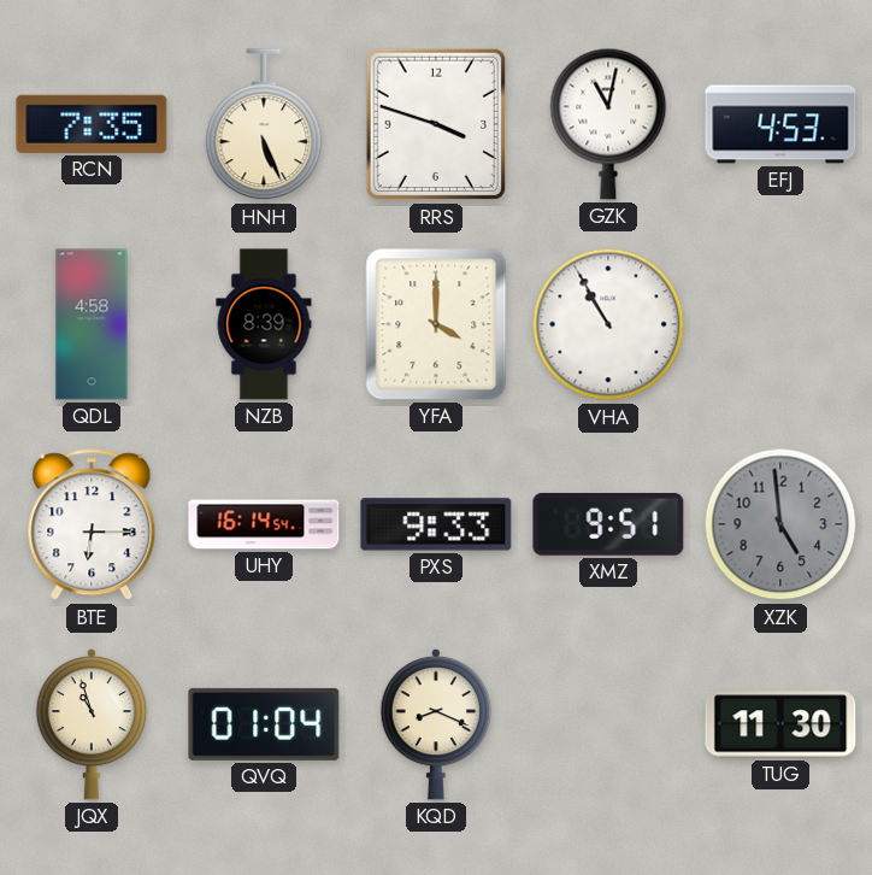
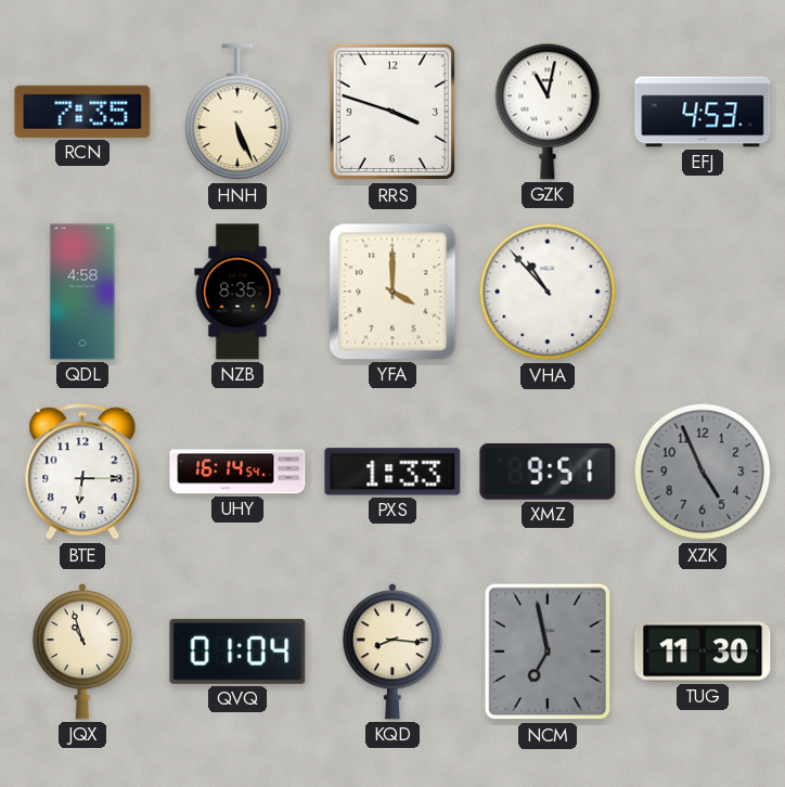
NZB: 8:39 -> 8:35
VHA: 10:55 -> 10:53
PXS: 9:33 -> 1:33
XZK: 4:59 -> 4:56
KQD: 8:19 -> 8:16
NCM: none -> 6:58
